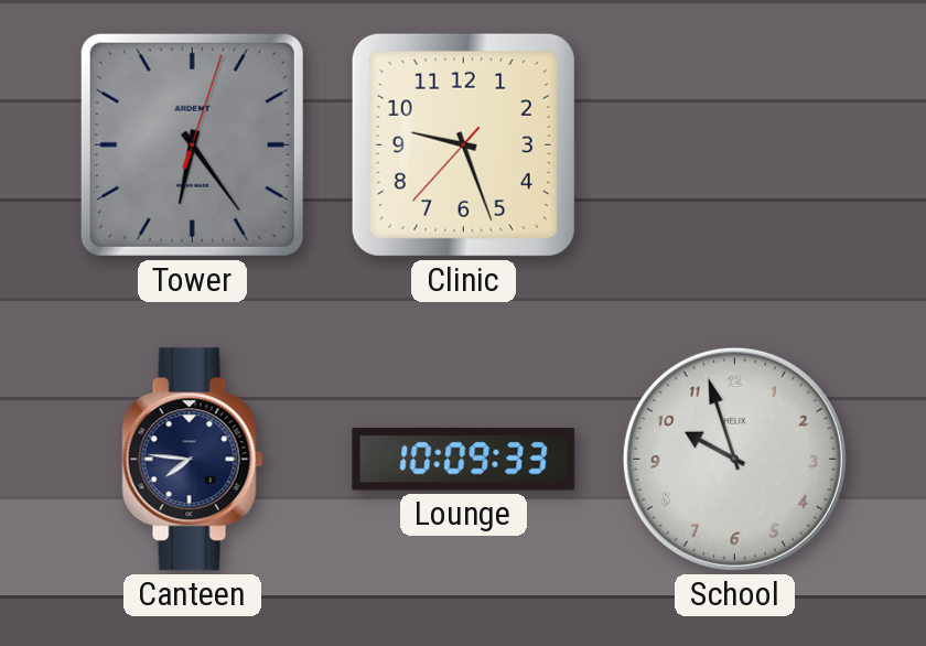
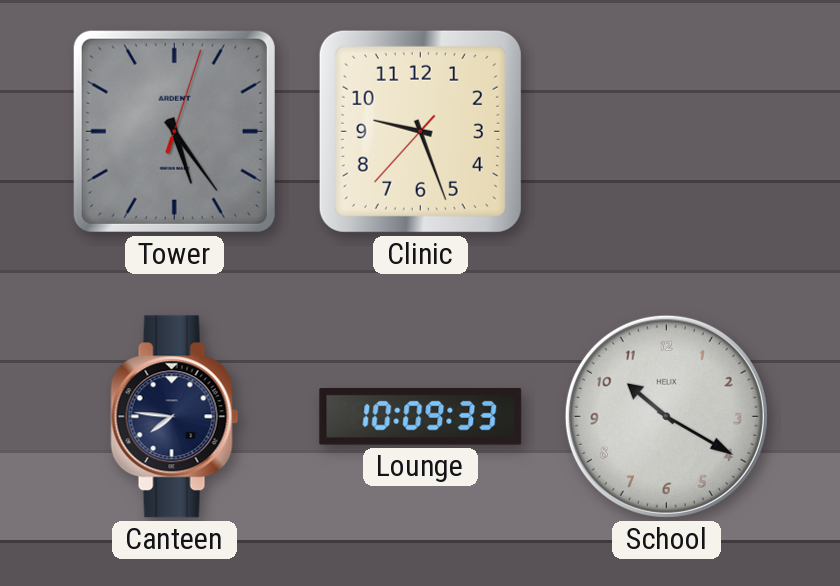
Tower: 6:24 -> 5:24
School: 9:57 -> 10:20
